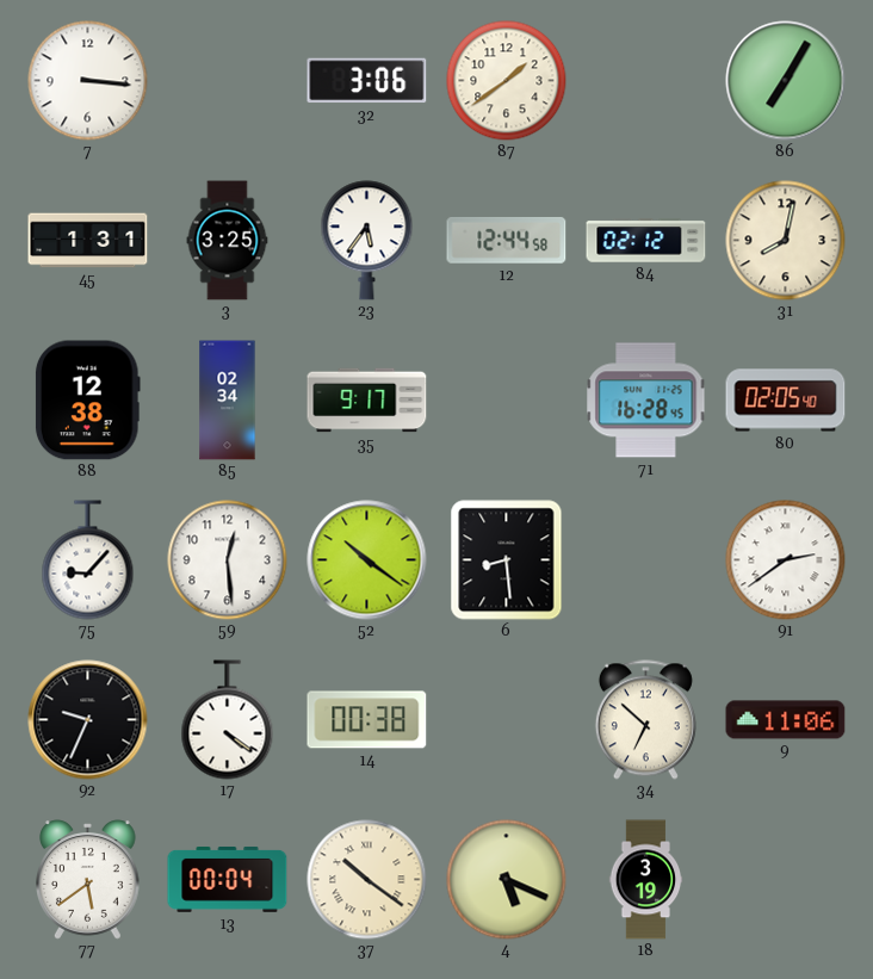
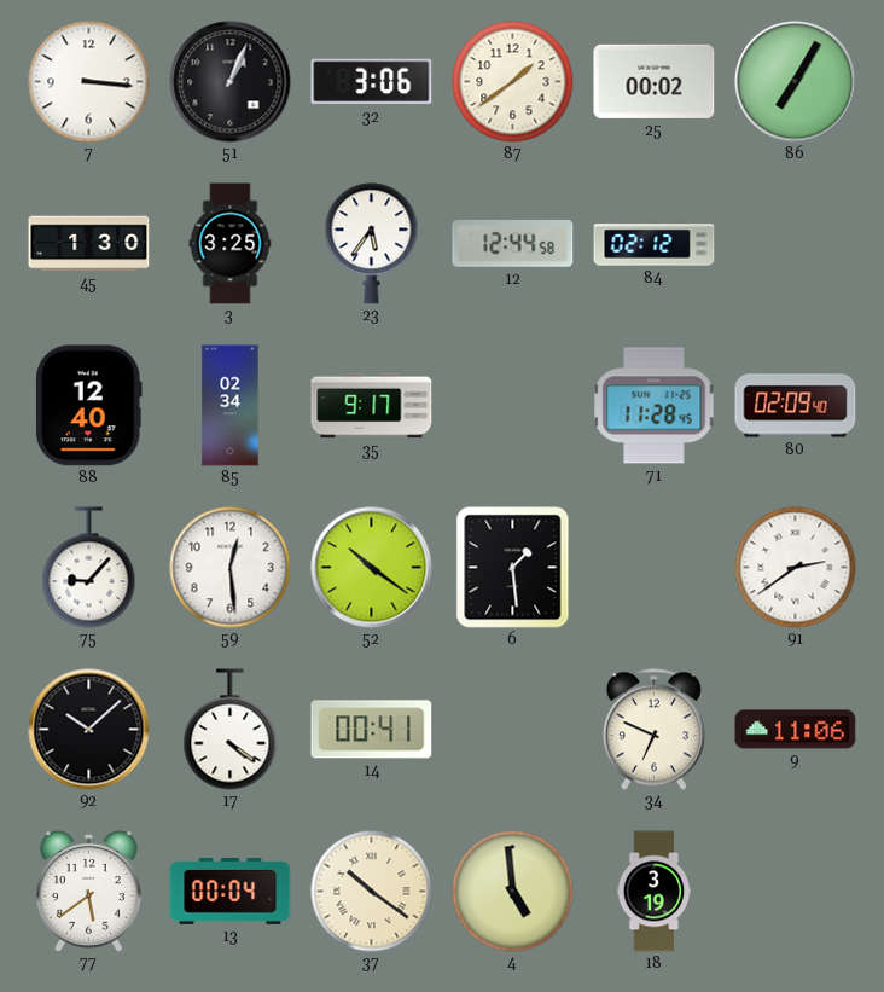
51: none -> 1:04
25: none -> 00:02
45: 1:31 -> 1:30
31: 8:02 -> none
88: 12:38 -> 12:40
71: 16:28 -> 11:28
80: 02:05 -> 02:09
6: 8:29 -> 1:29
92: 9:34 -> 10:08
14: 00:38 -> 00:41
34: 6:52 -> 6:49
4: 5:19 -> 4:59
